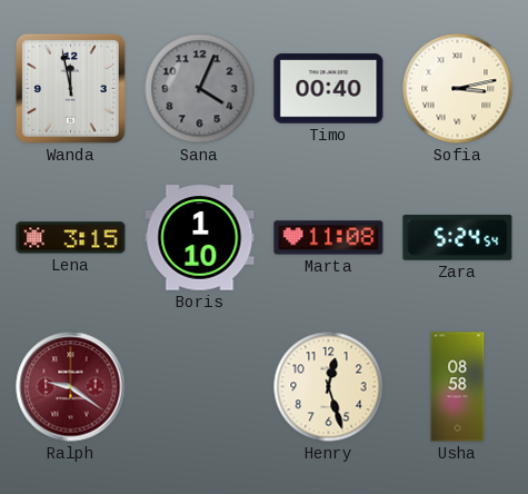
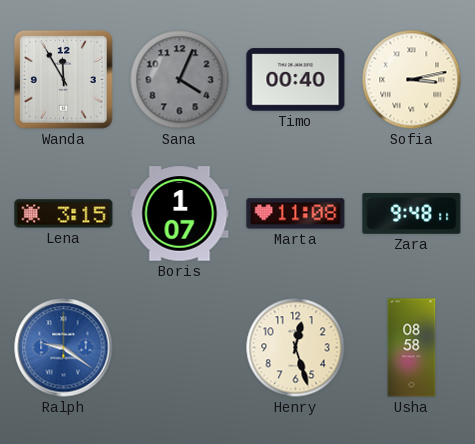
Wanda: 11:58 -> 11:55
Boris: 1:10 -> 1:07
Zara: 5:24 -> 9:48
Ralph dial: burgundy -> blue
